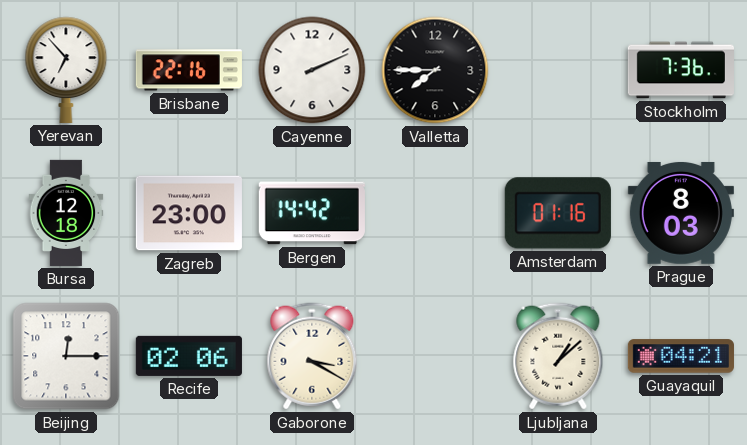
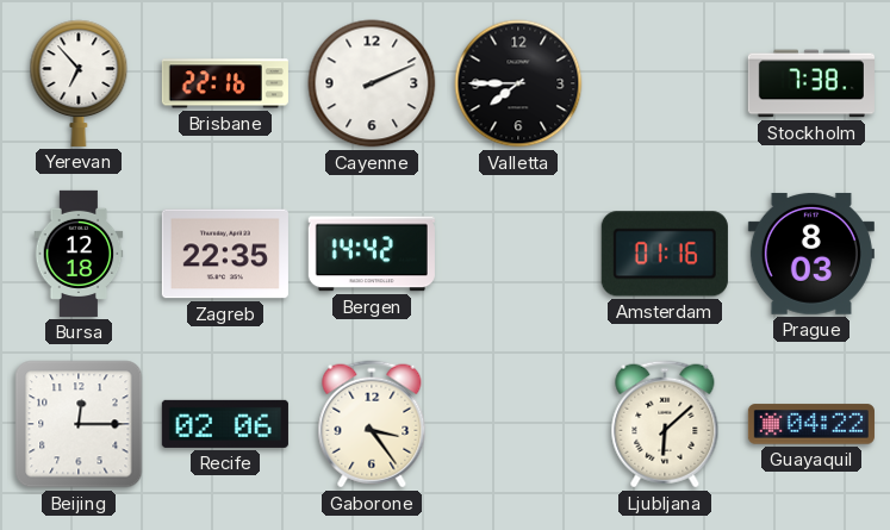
Stockholm: 7:36 -> 7:38
Zagreb: 23:00 -> 22:35
Gaborone: 3:20 -> 3:24
Ljubljana: 1:08 -> 6:08
Guayaquil: 04:21 -> 04:22
